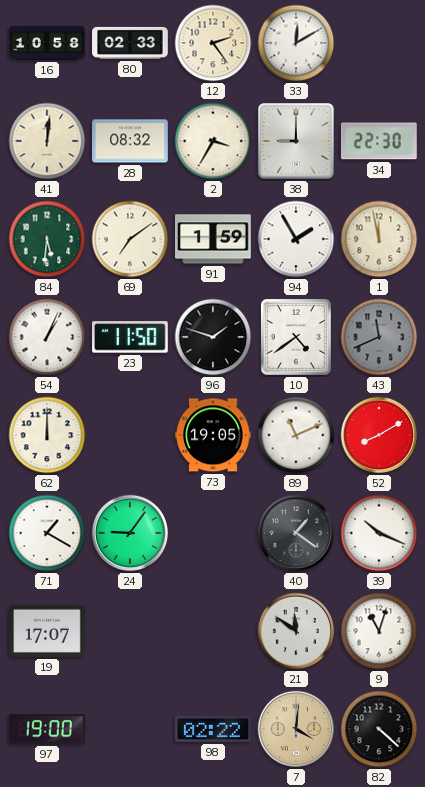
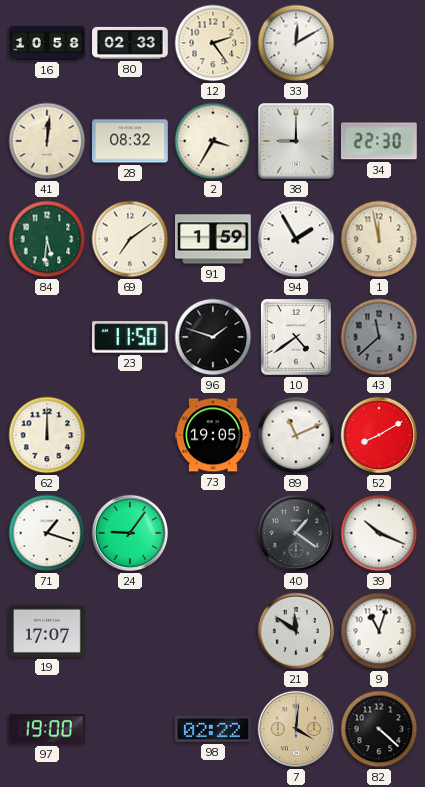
54: 1:04 -> none
43: 11:41 -> 11:38
71: 1:20 -> 1:18
